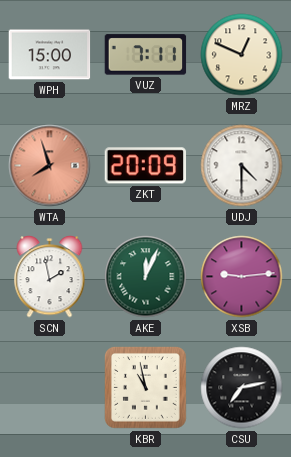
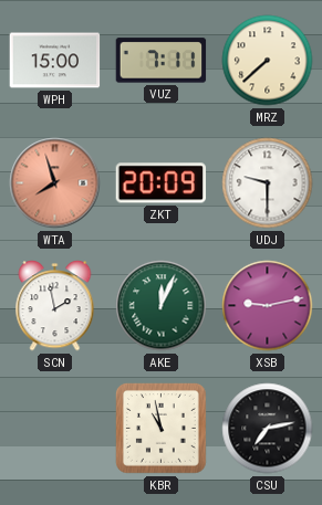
MRZ: 12:49 -> 7:38
UDJ: 4:30 -> 9:30
XSB: 9:14 -> 9:13
